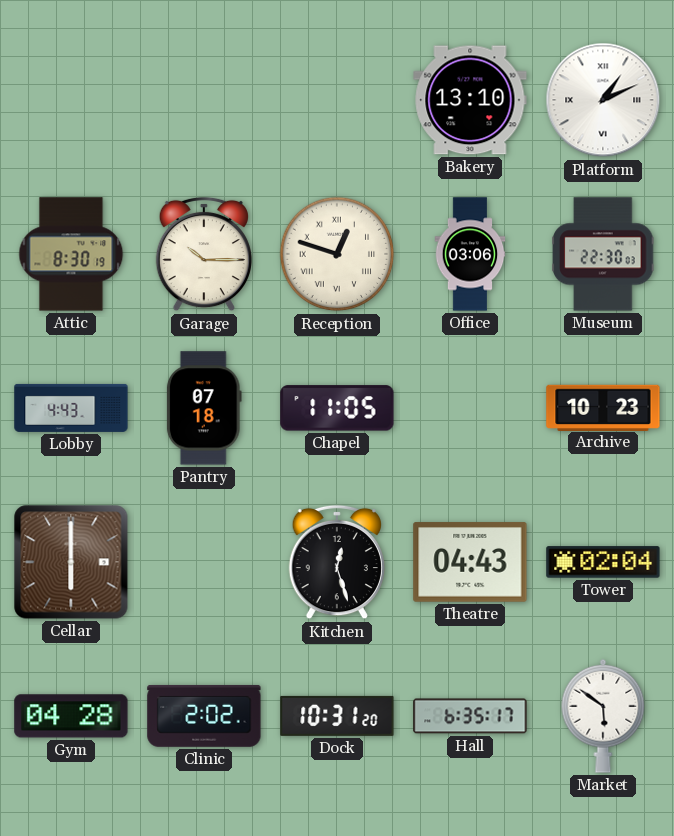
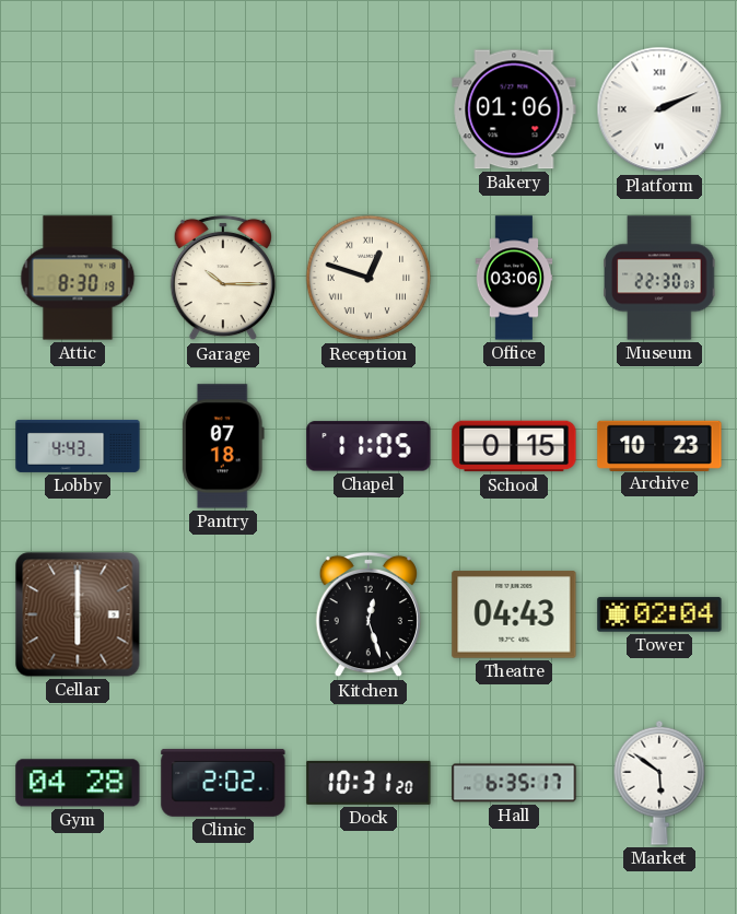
Bakery: 13:10 -> 01:06
Platform: 1:11 -> 2:11
School: none -> 0:15
